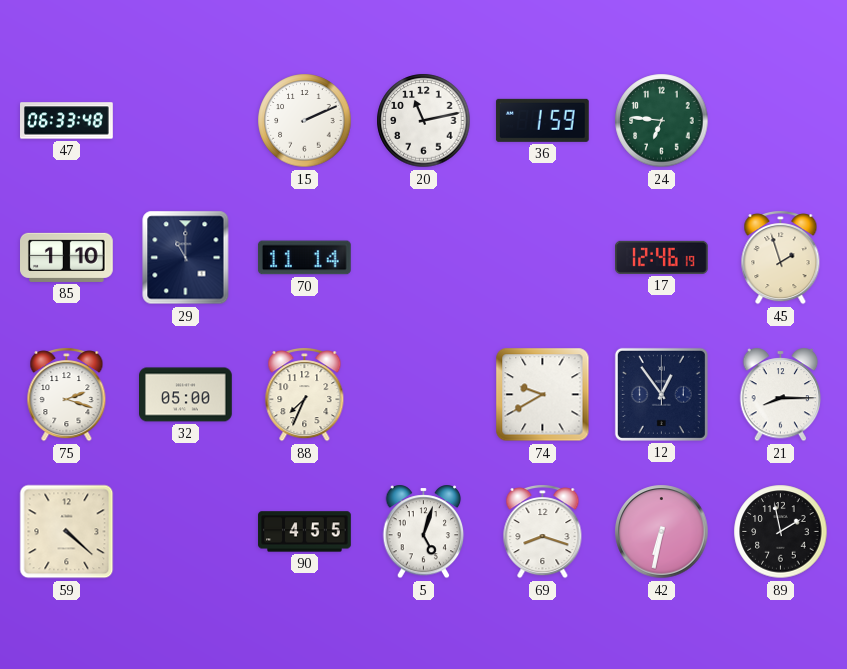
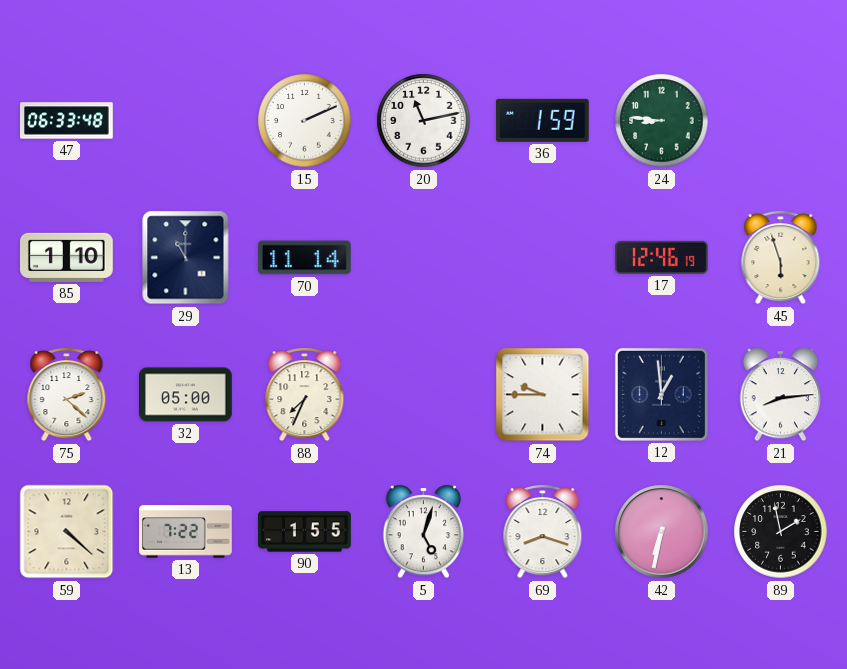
24: 6:46 -> 8:46
45: 1:57 -> 5:57
75: 2:18 -> 2:22
74: 9:40 -> 9:45
12: 12:54 -> 12:59
21: 8:15 -> 8:14
13: none -> 7:22
90: 4:55 -> 1:55
